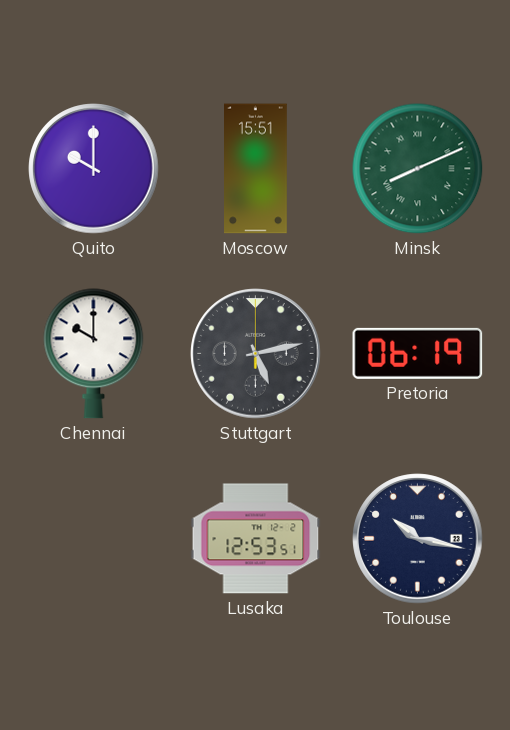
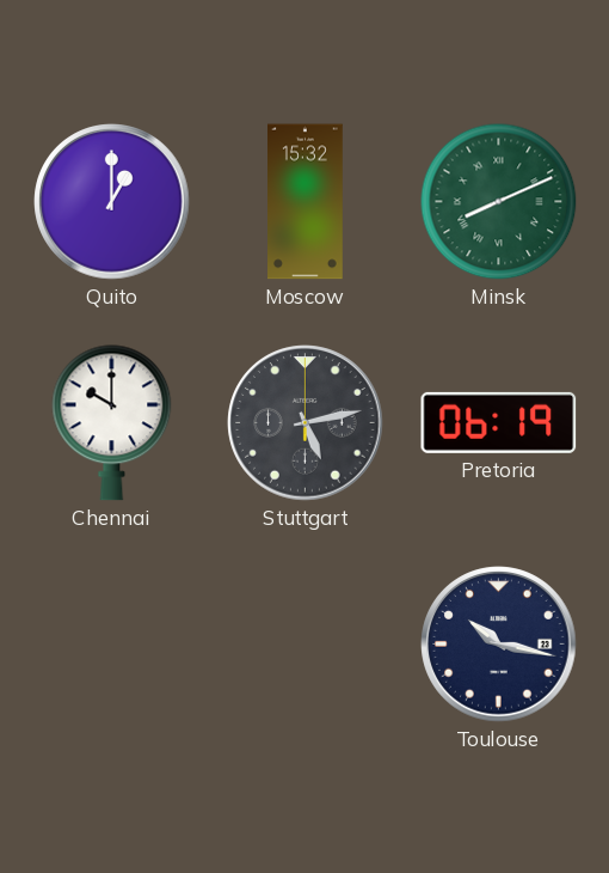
Quito: 10:00 -> 1:00
Moscow: 15:51 -> 15:32
Lusaka: 12:53 -> none
